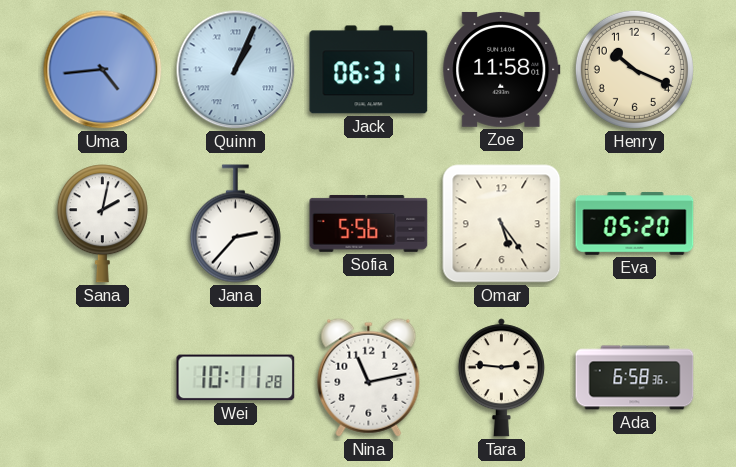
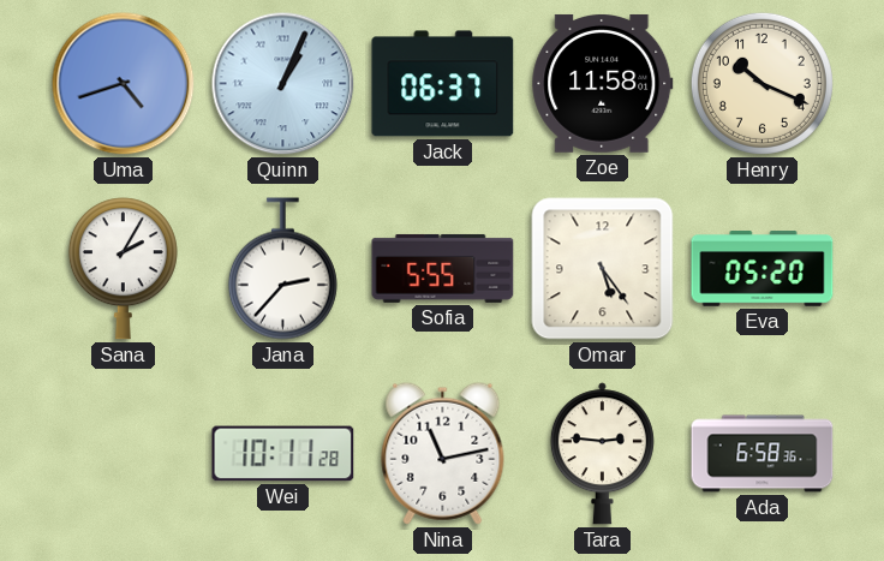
Uma: 4:44 -> 4:42
Jack: 06:31 -> 06:37
Sana: 2:02 -> 2:05
Sofia: 5:56 -> 5:55
